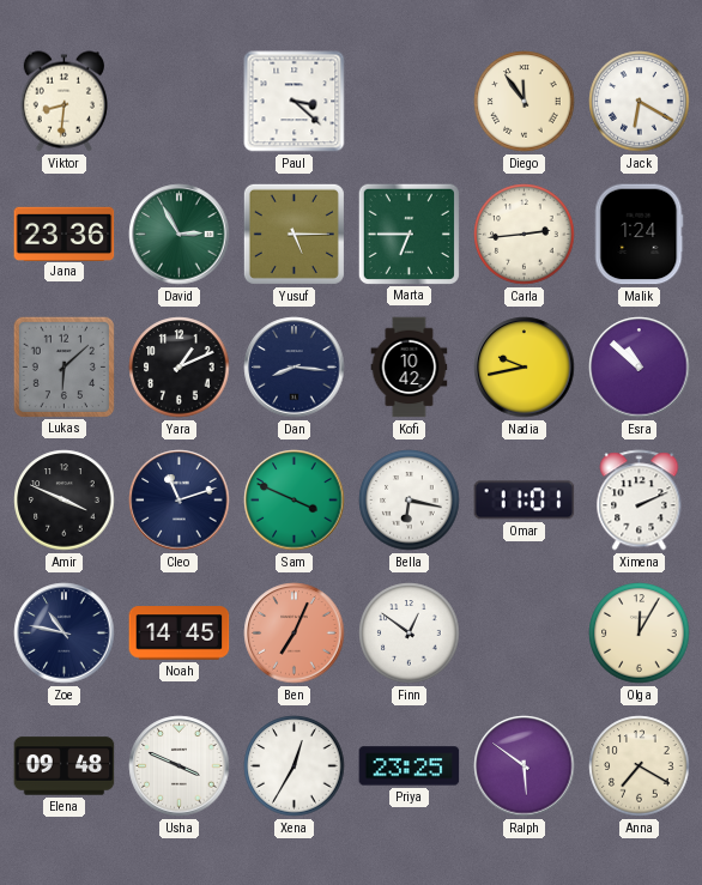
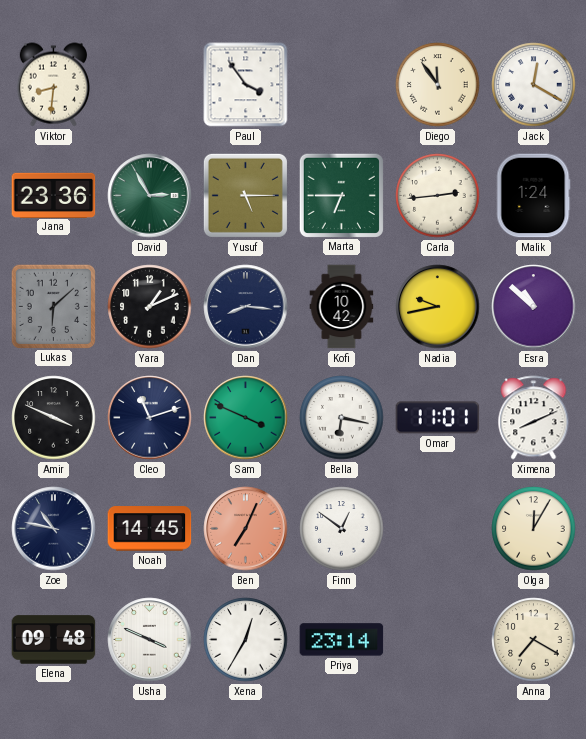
Paul: 3:22 -> 3:54
Jack: 6:20 -> 12:20
Ximena: 2:11 -> 8:11
Priya: 23:25 -> 23:14
Ralph: 5:51 -> none
